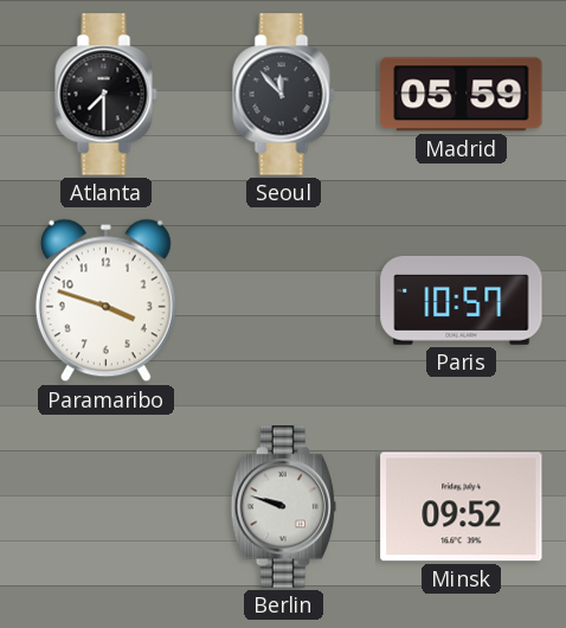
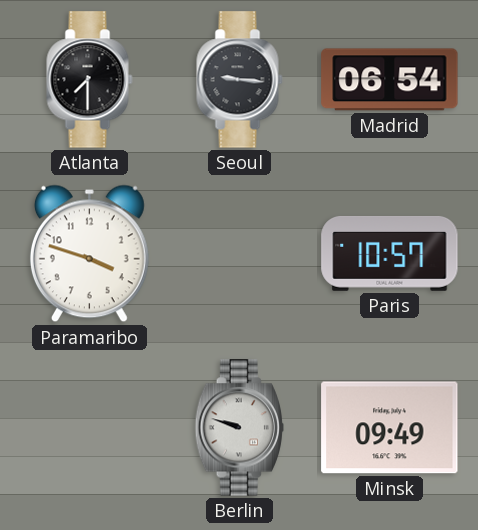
Seoul: 11:53 -> 9:16
Madrid: 05:59 -> 06:54
Minsk: 09:52 -> 09:49
